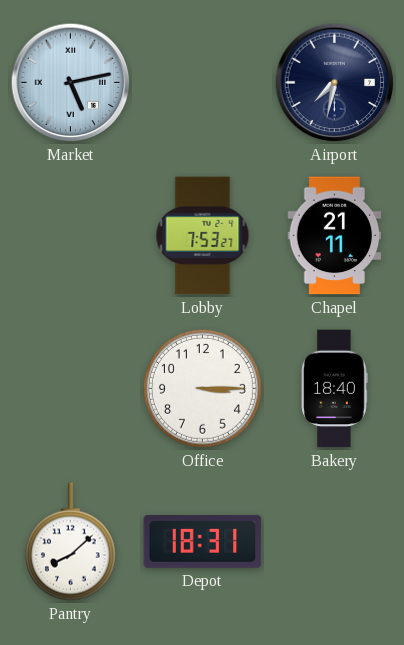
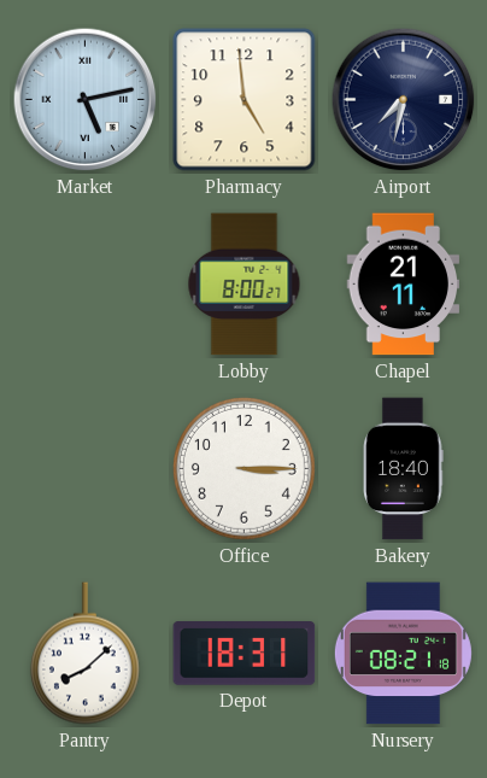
Pharmacy: none -> 4:59
Lobby: 7:53 -> 8:00
Nursery: none -> 08:21
